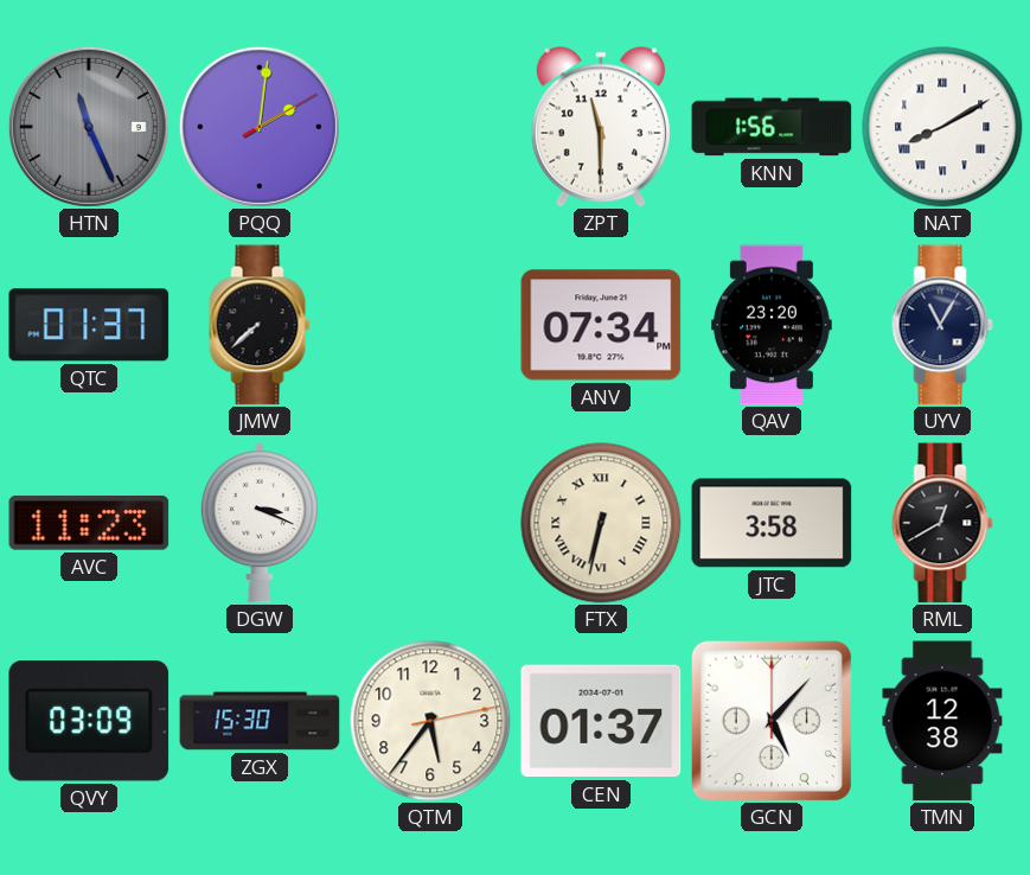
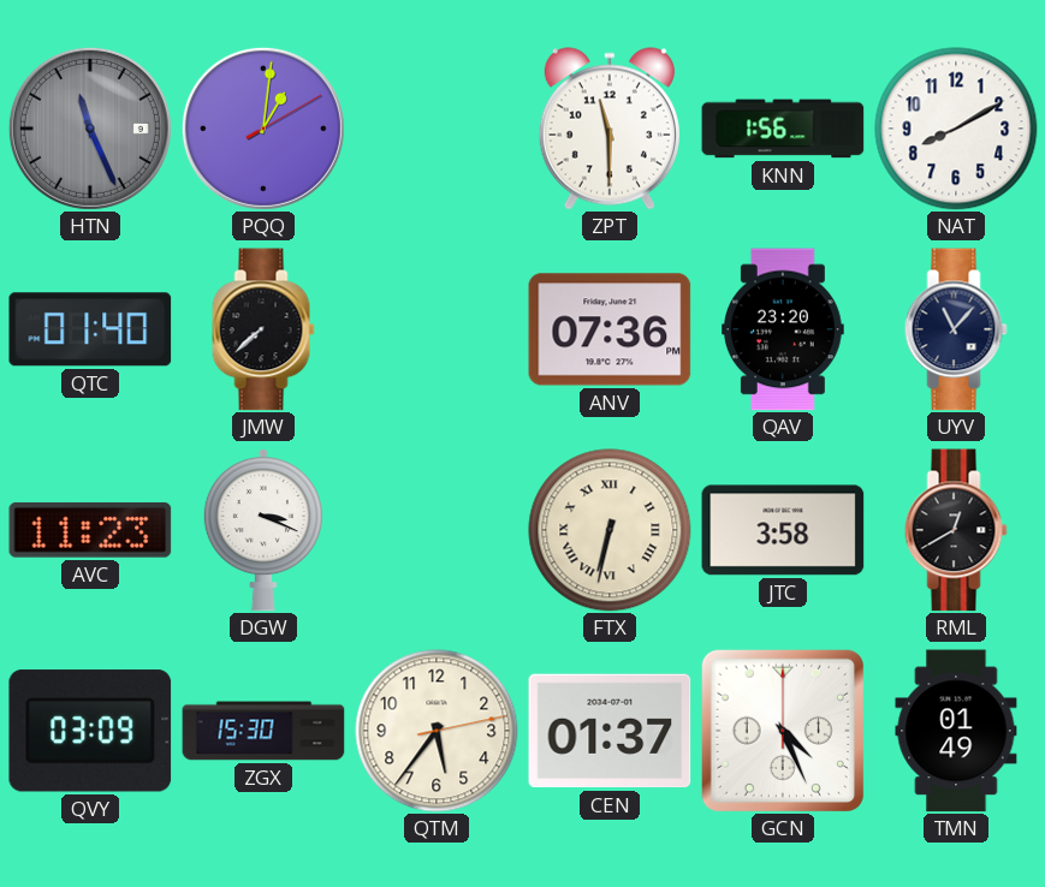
PQQ: 2:01 -> 1:01
NAT numerals: Roman -> Arabic
QTC: 01:37 -> 01:40
ANV: 07:34 -> 07:36
UYV: 11:05 -> 11:07
GCN: 5:07 -> 4:26
TMN: 12:38 -> 01:49
